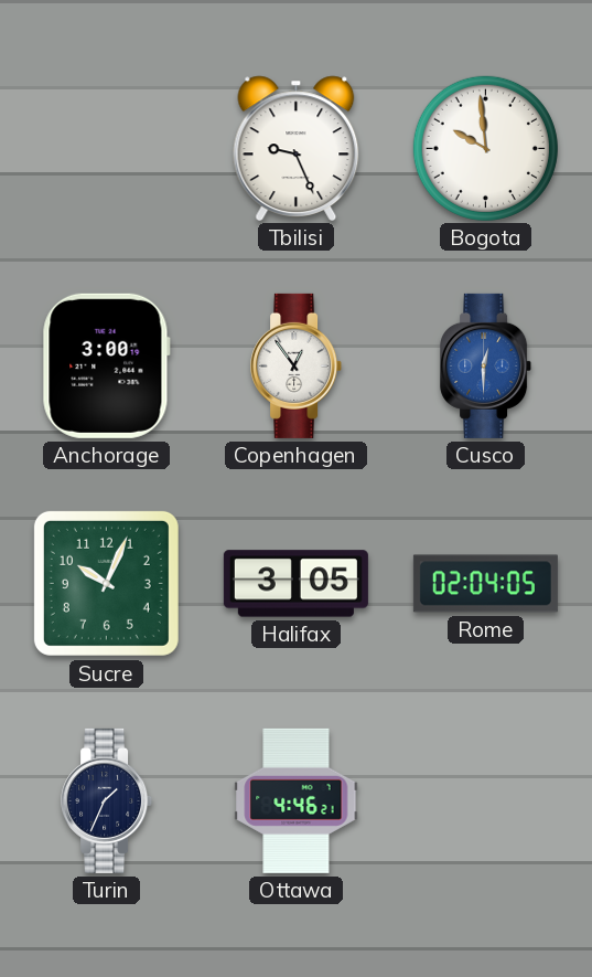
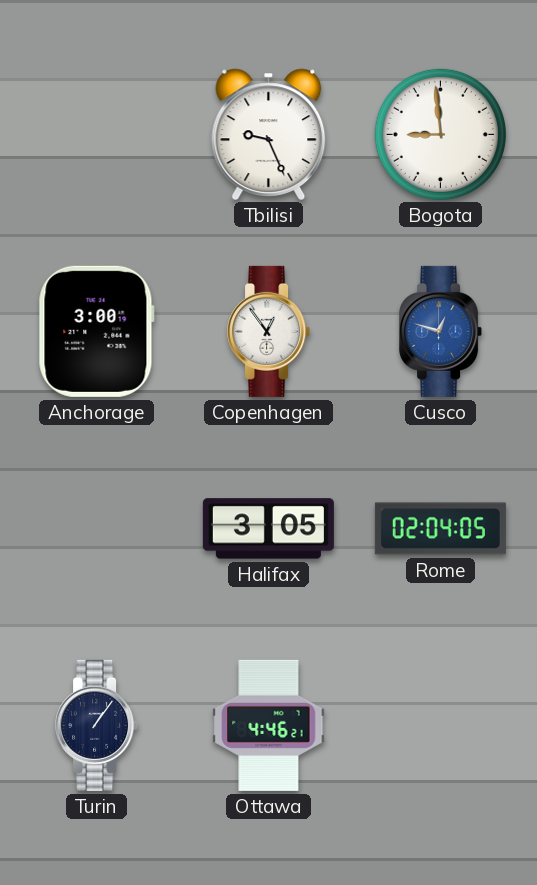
Bogota: 9:59 -> 8:59
Cusco: 12:30 -> 12:48
Sucre: 10:04 -> none
Turin: 1:34 -> 1:06
